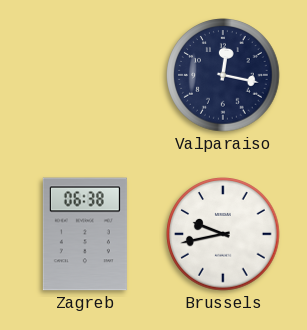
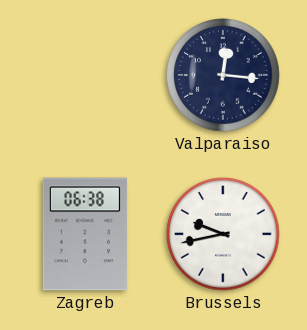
Valparaiso: 12:17 -> 12:16
